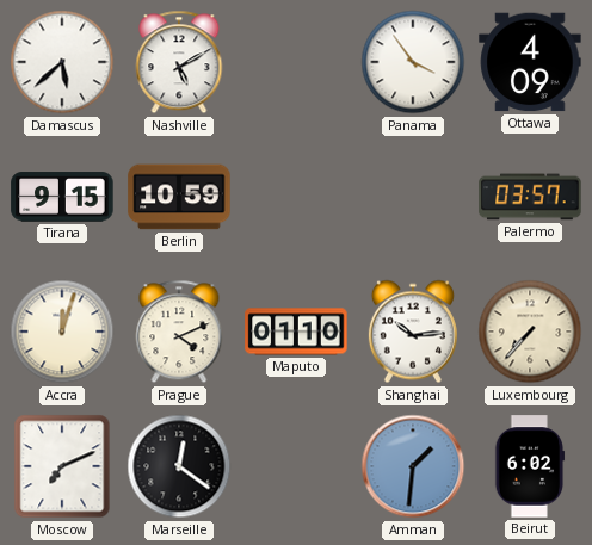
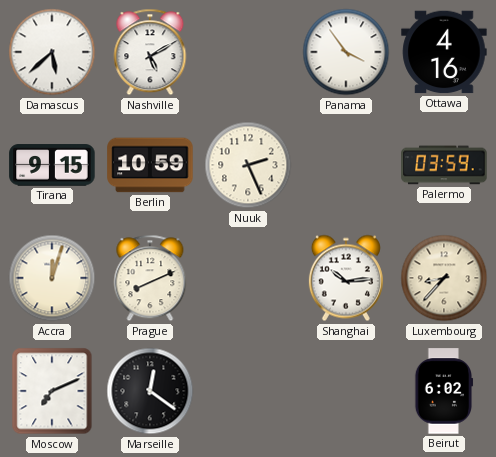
Ottawa: 4:09 -> 4:16
Nuuk: none -> 2:26
Palermo: 03:57 -> 03:59
Prague: 4:11 -> 8:11
Maputo: 01:10 -> none
Luxembourg: 7:37 -> 8:37
Amman: 1:31 -> none
